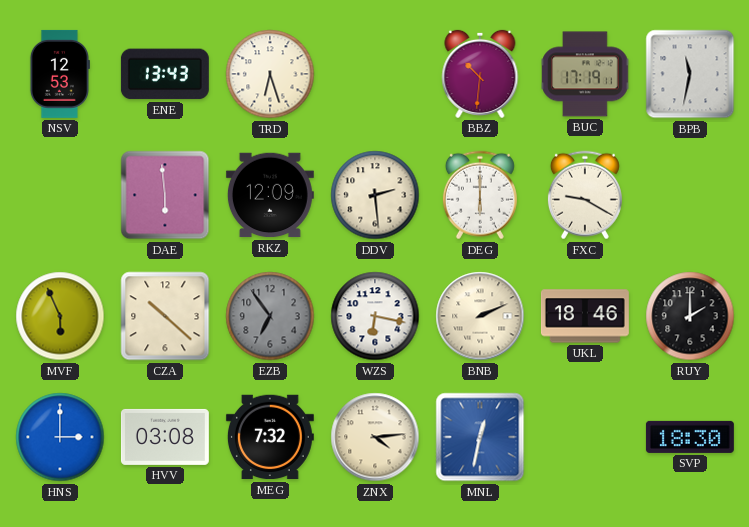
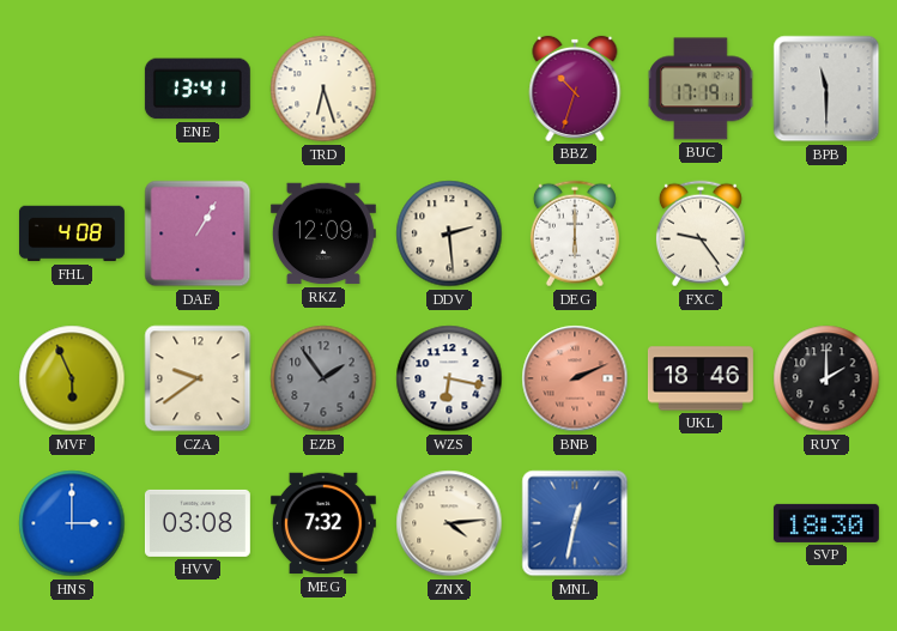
NSV: 12:53 -> none
ENE: 13:43 -> 13:41
BBZ: 10:31 -> 10:33
BPB: 11:32 -> 11:30
FHL: none -> 4:08
DAE: 5:59 -> 1:05
FXC: 9:20 -> 9:24
CZA: 10:22 -> 9:39
EZB: 6:54 -> 1:54
BNB dial: cream -> salmon
